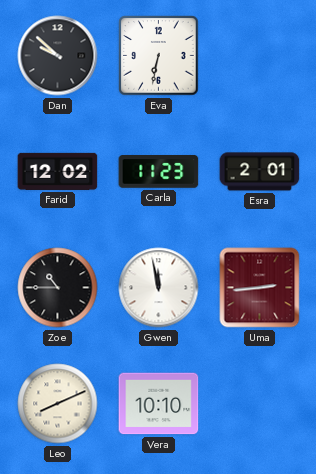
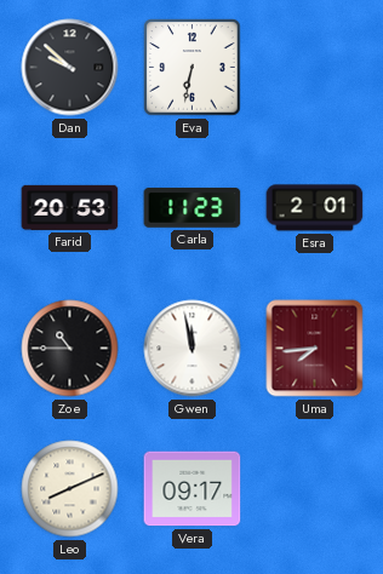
Farid: 12:02 -> 20:53
Uma: 2:44 -> 7:44
Vera: 10:10 -> 09:17
